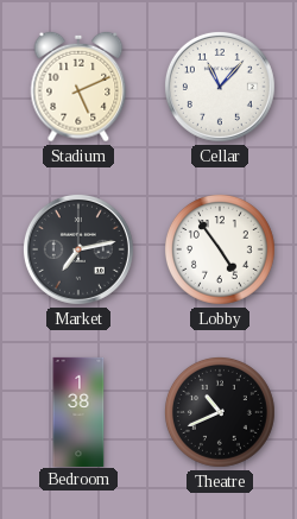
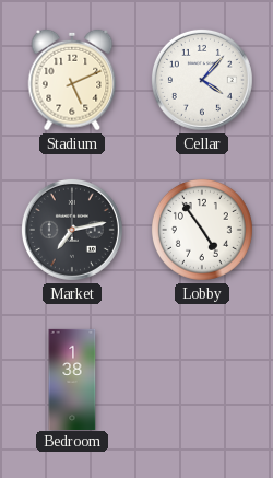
Cellar: 11:07 -> 4:07
Theatre: 10:41 -> none
